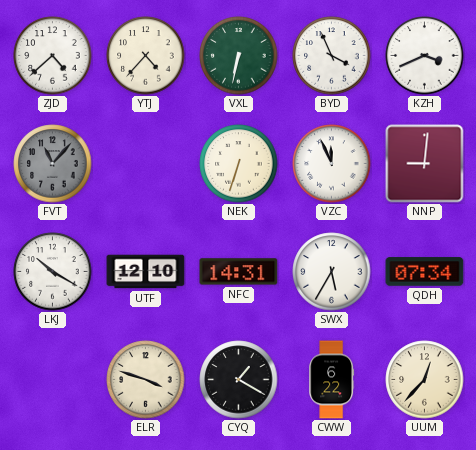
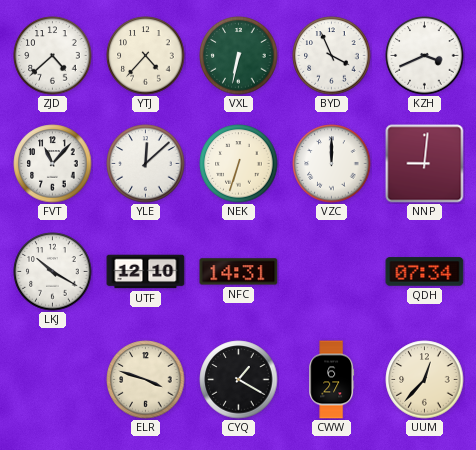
FVT dial: grey -> white
YLE: none -> 12:08
VZC: 11:56 -> 12:00
SWX: 5:35 -> none
CWW: 6:22 -> 6:27
